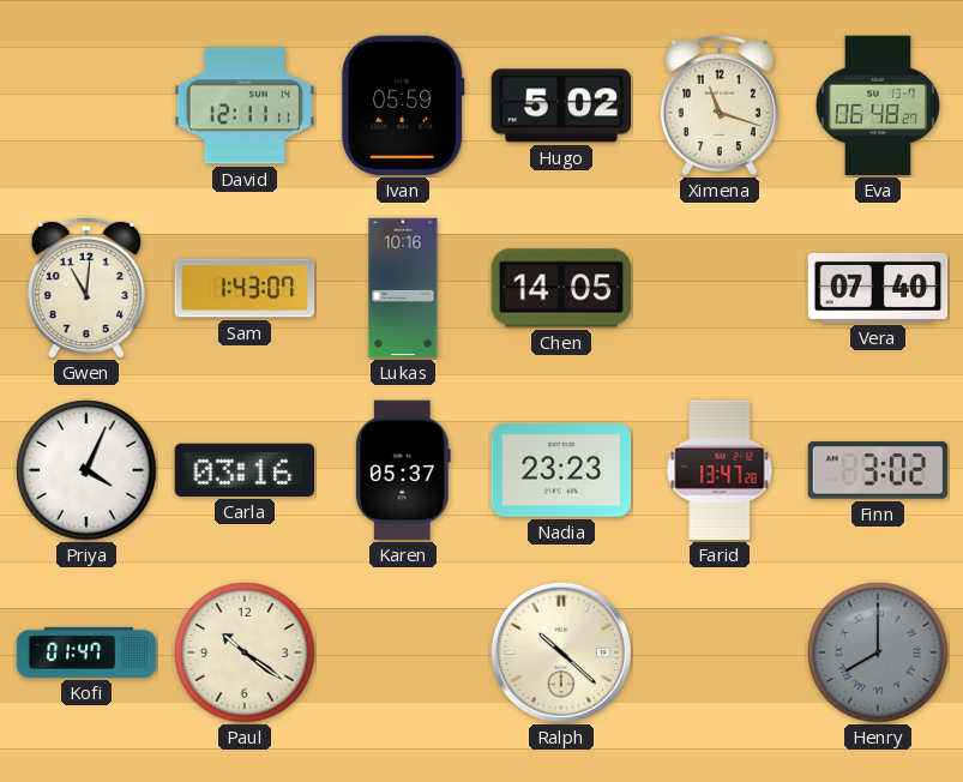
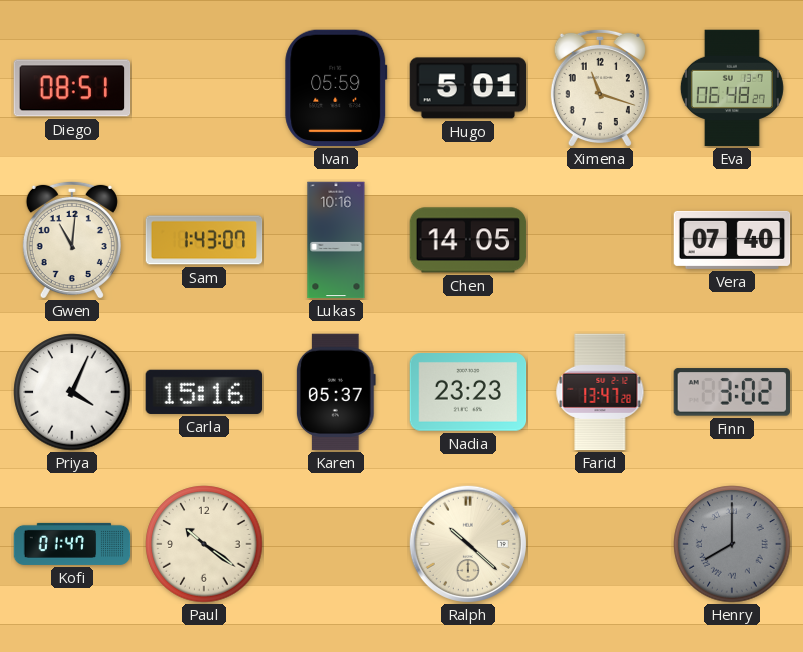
Diego: none -> 08:51
David: 12:11 -> none
Hugo: 5:02 -> 5:01
Carla: 03:16 -> 15:16
